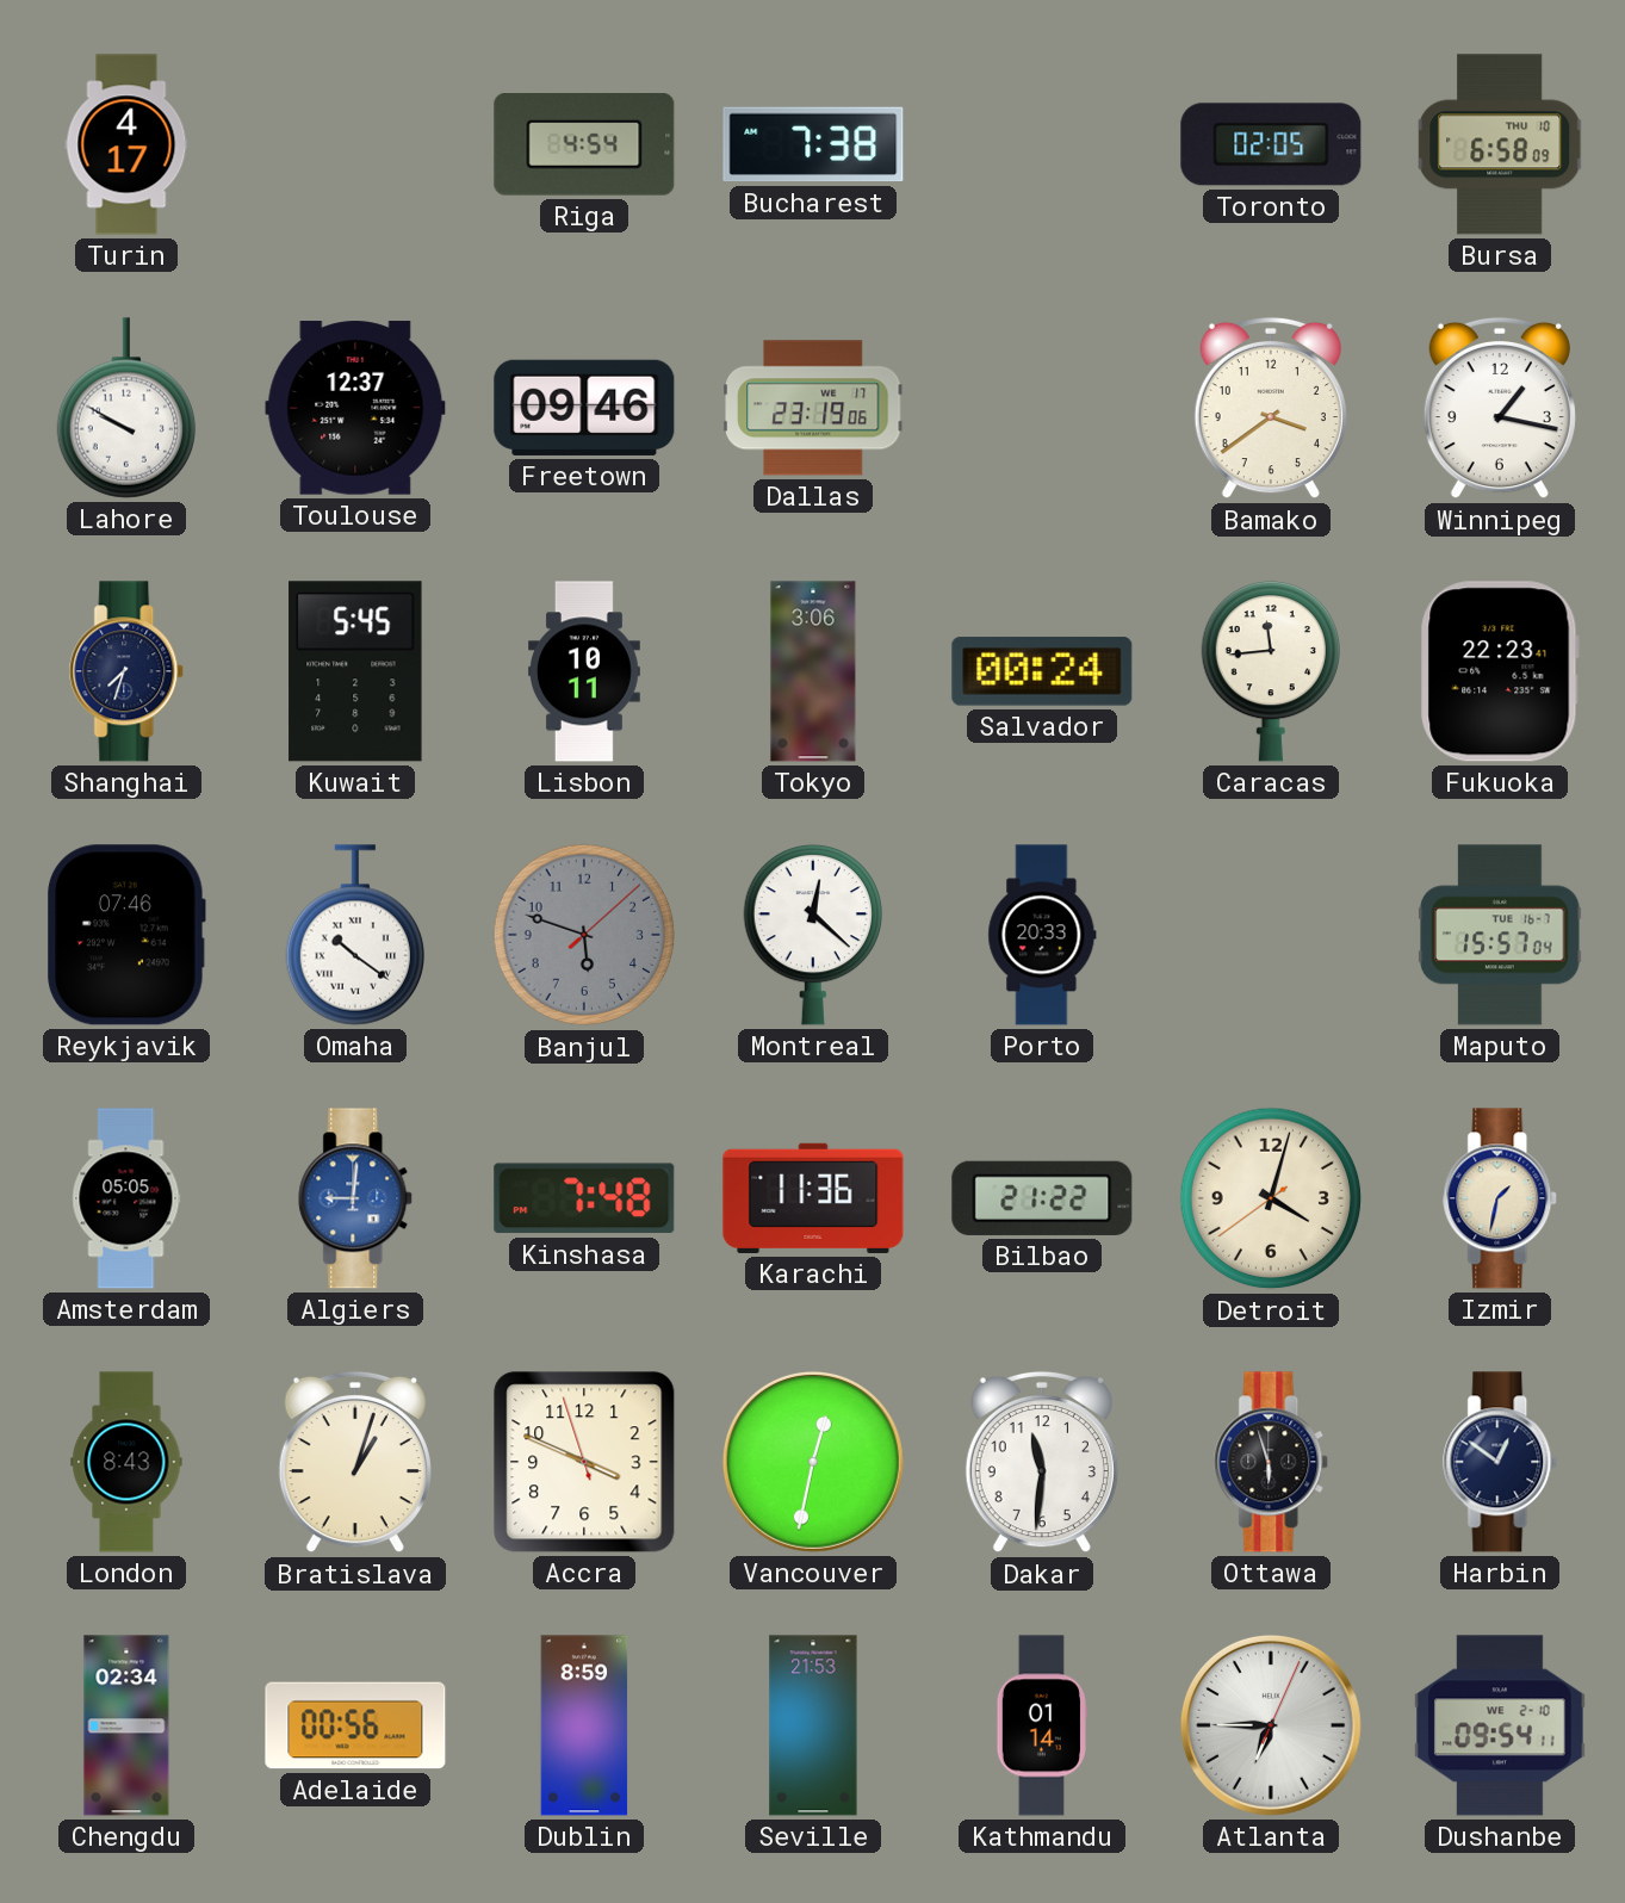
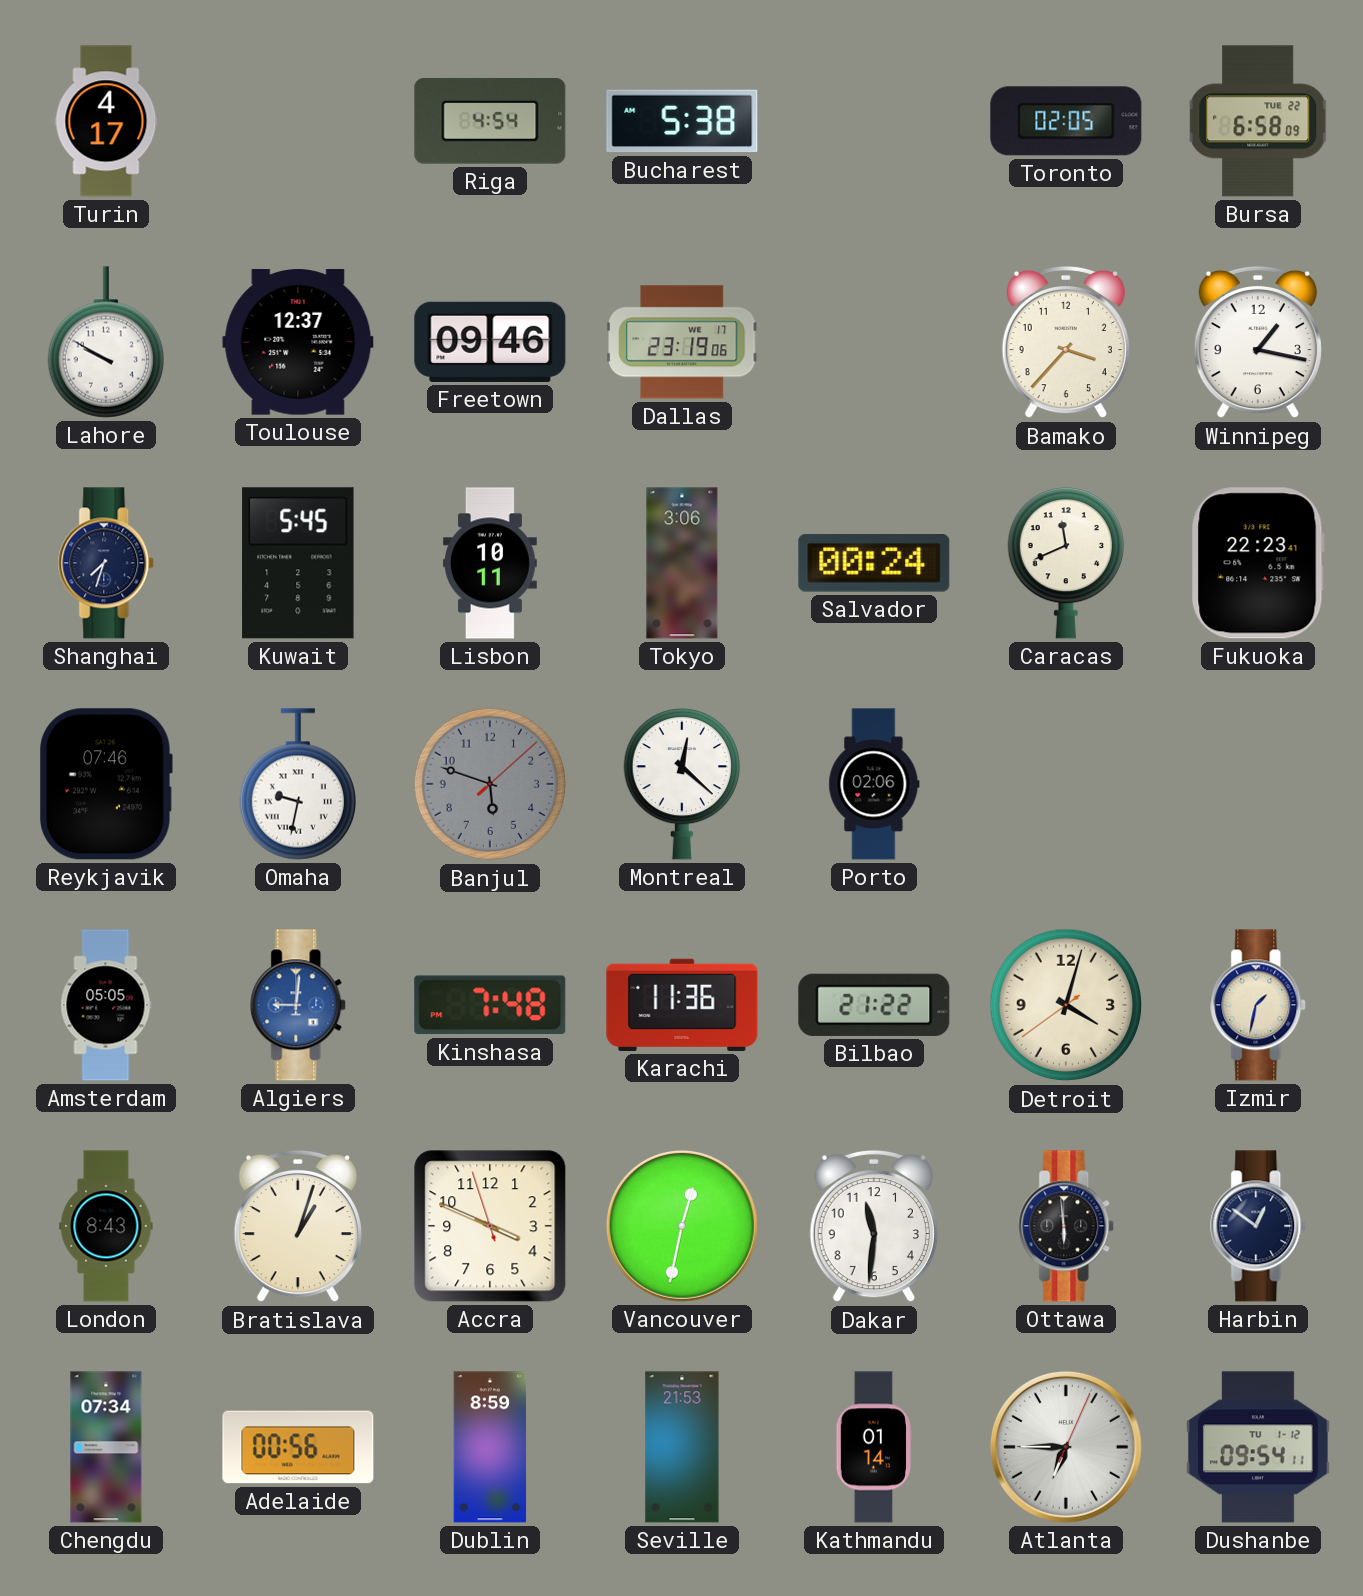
Bucharest: 7:38 -> 5:38
Bursa date: THU 10 -> TUE 22
Bamako: 3:39 -> 3:37
Caracas: 11:44 -> 11:41
Omaha: 10:21 -> 9:32
Porto: 20:33 -> 02:06
Maputo: 15:57 -> none
Ottawa: 5:57 -> 5:59
Chengdu: 02:34 -> 07:34
Dushanbe date: WE 2-10 -> TU 1-12
